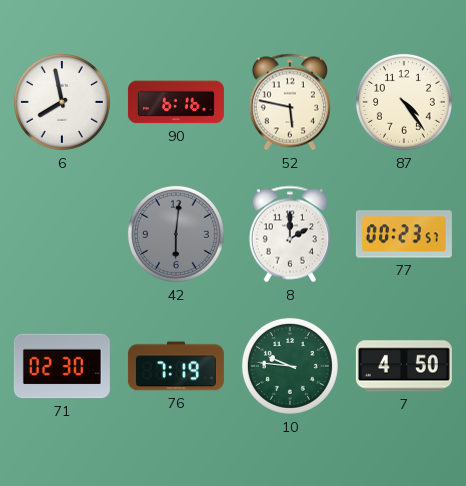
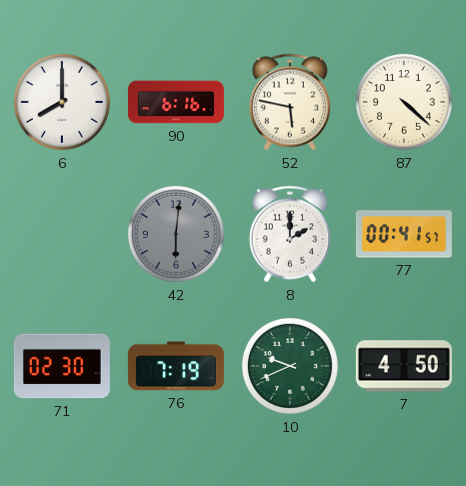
6: 7:58 -> 8:00
87: 4:24 -> 4:22
77: 00:23 -> 00:41
10: 9:46 -> 9:41
